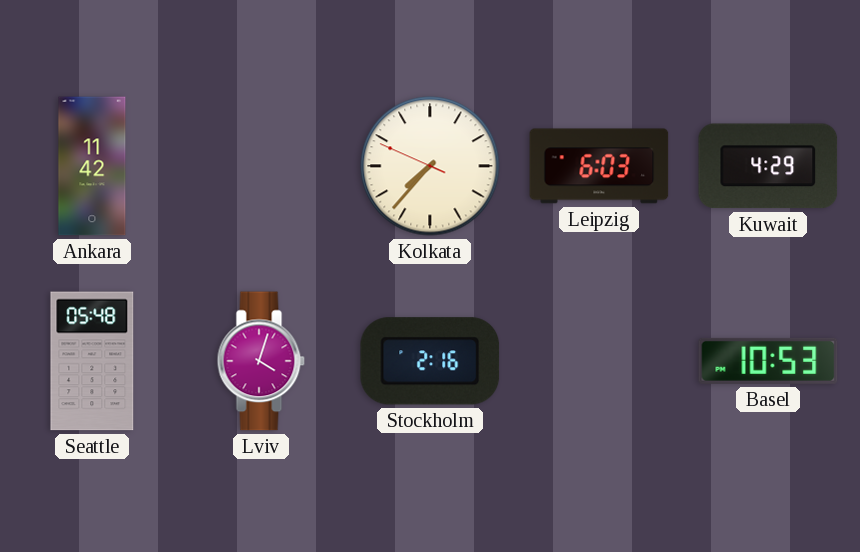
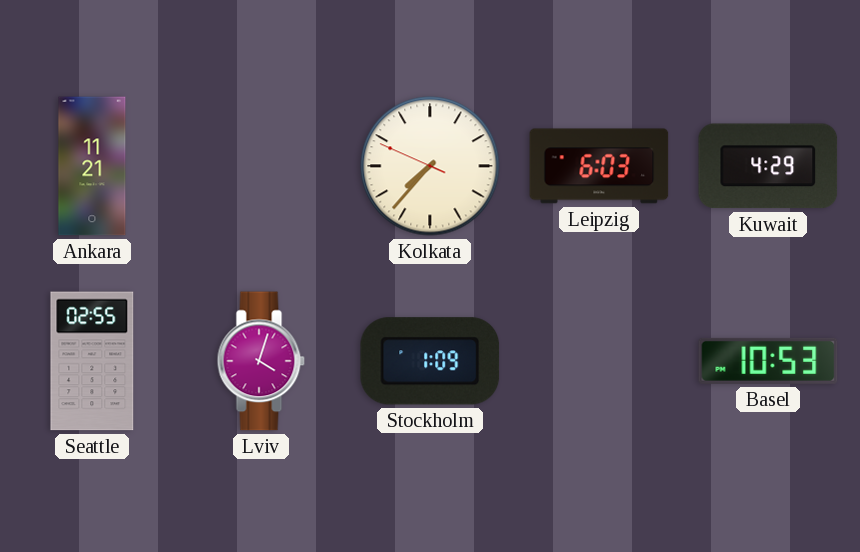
Ankara: 11:42 -> 11:21
Seattle: 05:48 -> 02:55
Stockholm: 2:16 -> 1:09
